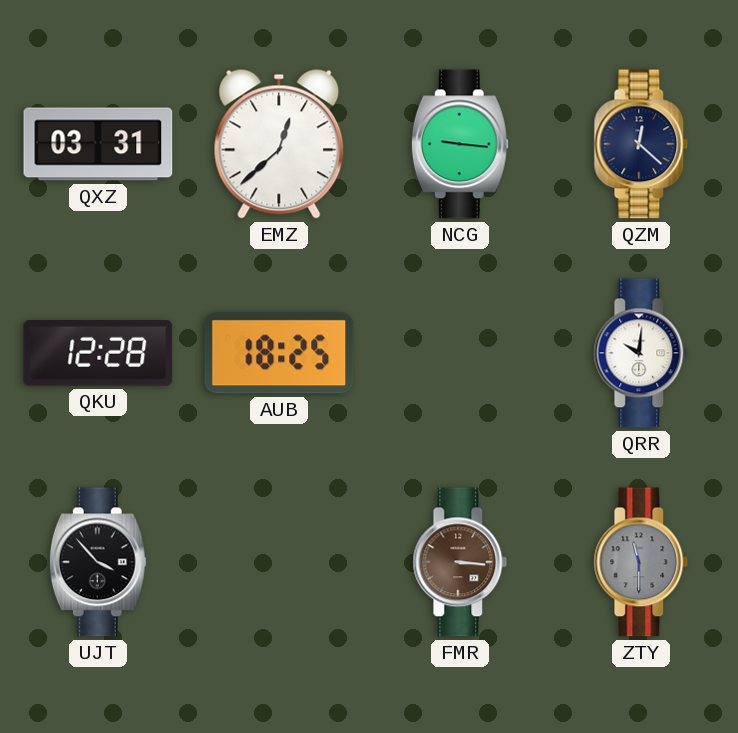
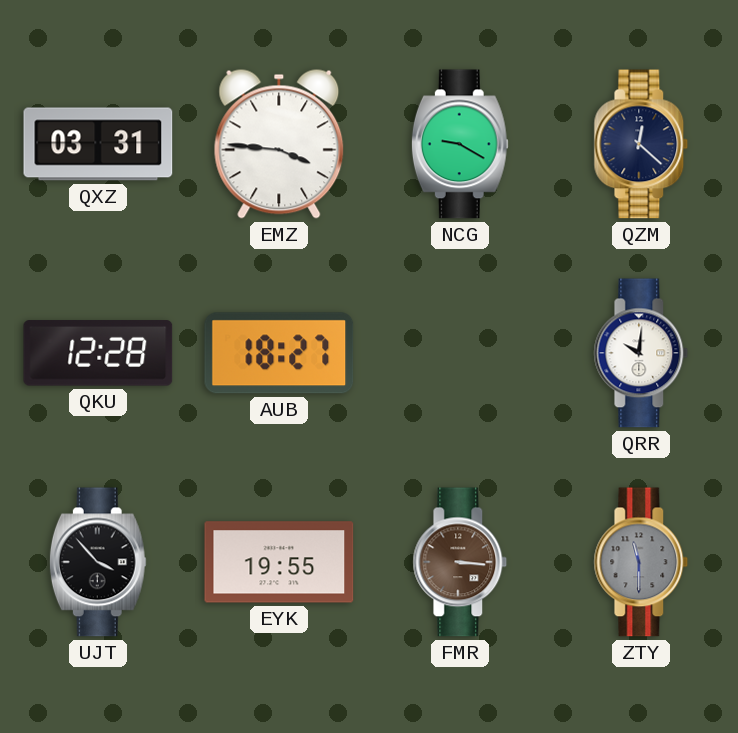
EMZ: 12:38 -> 3:46
NCG: 9:16 -> 9:20
AUB: 18:25 -> 18:27
EYK: none -> 19:55
